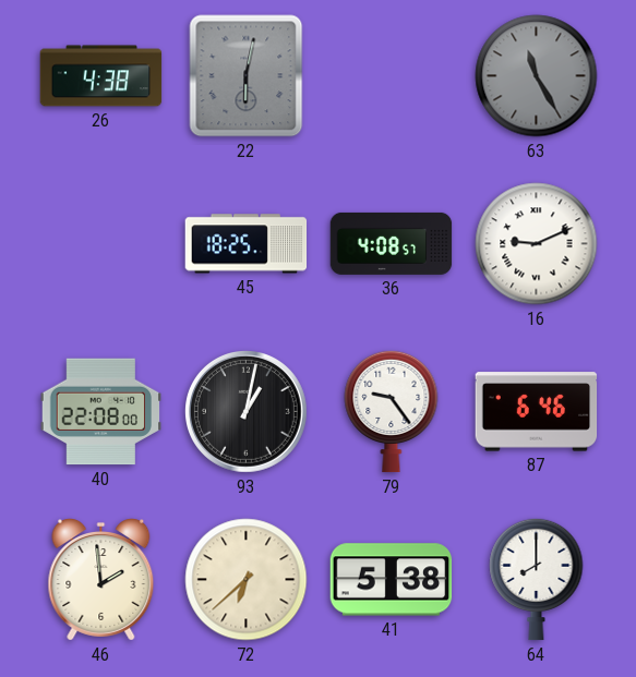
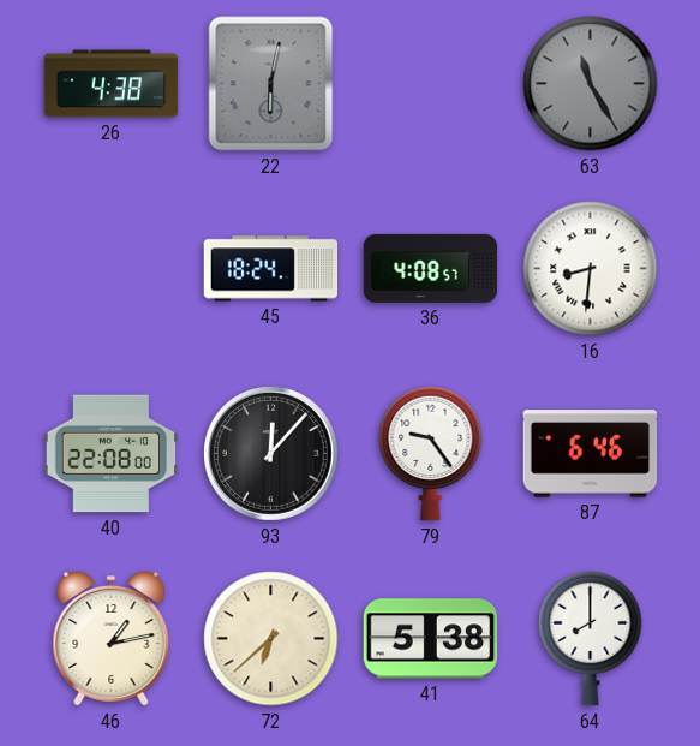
45: 18:25 -> 18:24
16: 9:11 -> 8:31
93: 1:02 -> 12:07
46: 1:59 -> 1:13
